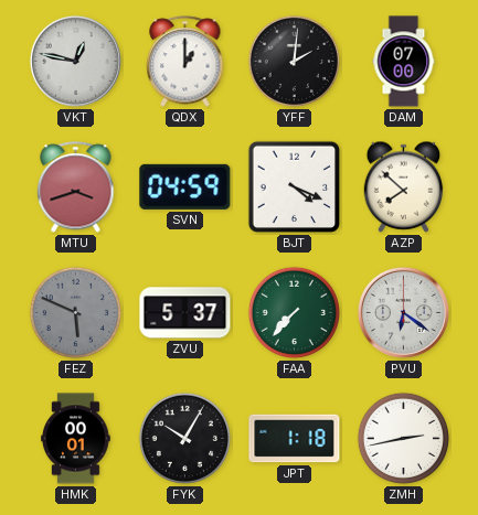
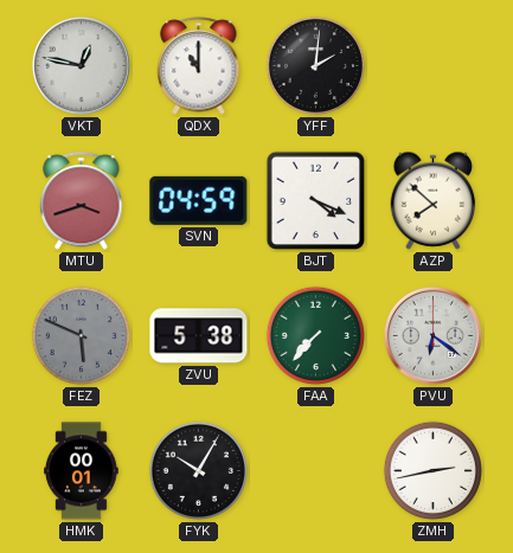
QDX: 1:00 -> 11:00
DAM: 07:00 -> none
ZVU: 5:37 -> 5:38
JPT: 1:18 -> none
